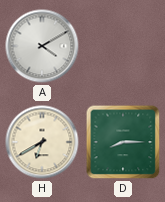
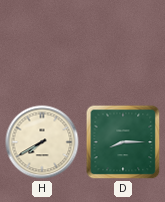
A: 4:10 -> none
H: 6:40 -> 7:40
